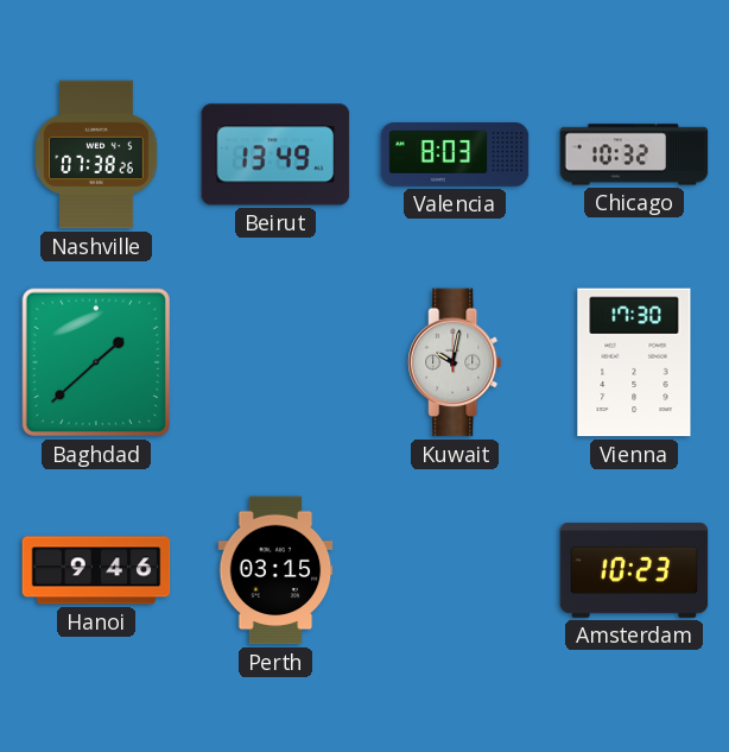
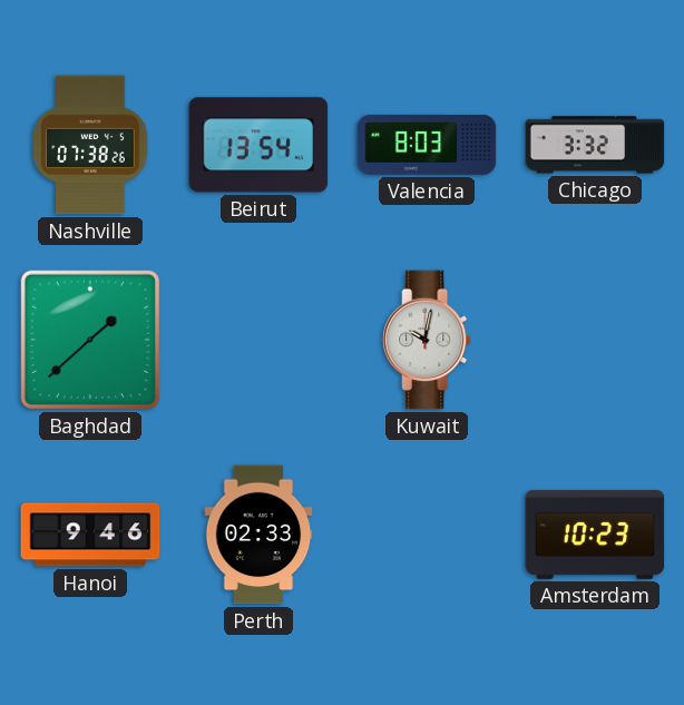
Beirut: 13:49 -> 13:54
Chicago: 10:32 -> 3:32
Vienna: 17:30 -> none
Perth: 03:15 -> 02:33
